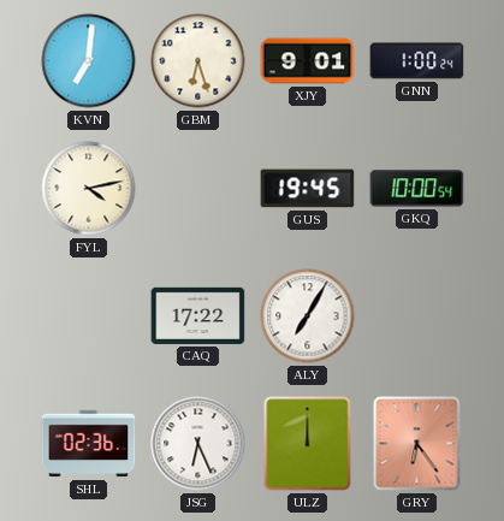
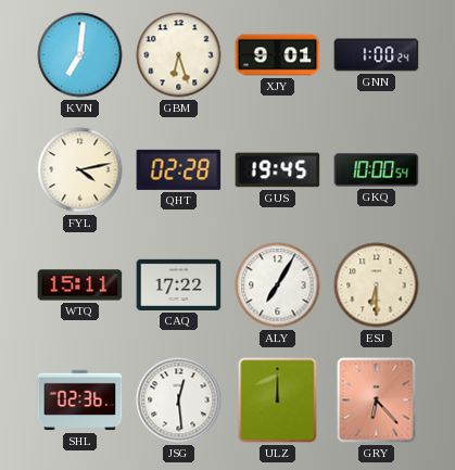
QHT: none -> 02:28
WTQ: none -> 15:11
ESJ: none -> 6:30
JSG: 6:26 -> 12:29
GRY: 6:24 -> 6:23
